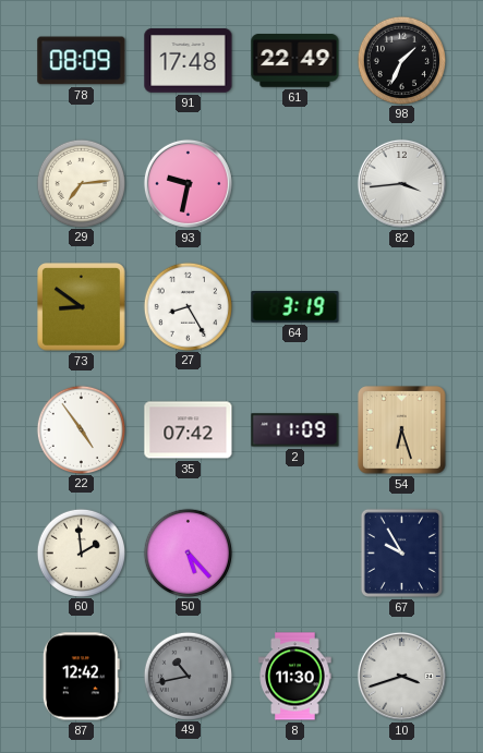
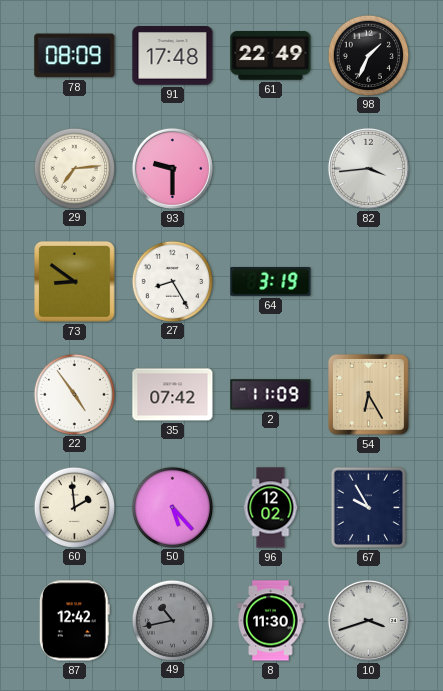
93: 9:32 -> 9:30
54: 6:27 -> 6:25
96: none -> 12:02
